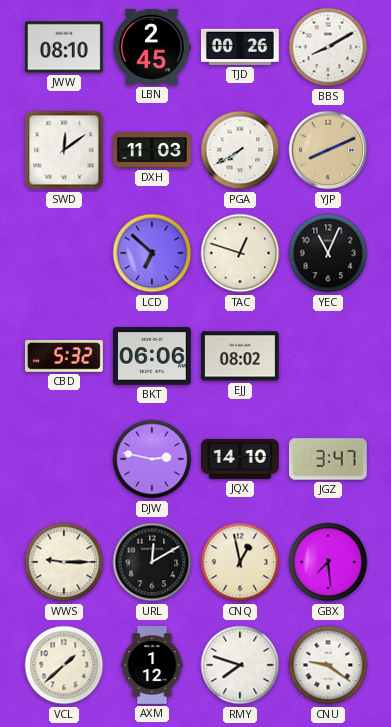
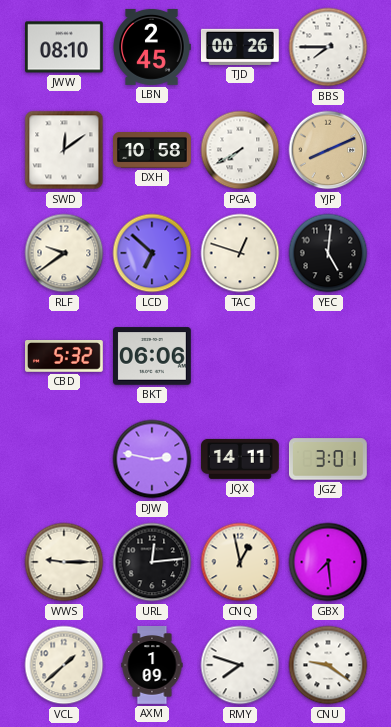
BBS: 8:10 -> 7:45
DXH: 11:03 -> 10:58
RLF: none -> 9:39
YEC: 11:04 -> 5:01
EJJ: 08:02 -> none
JQX: 14:10 -> 14:11
JGZ: 3:47 -> 3:01
URL: 12:10 -> 12:14
AXM: 1:12 -> 1:09
